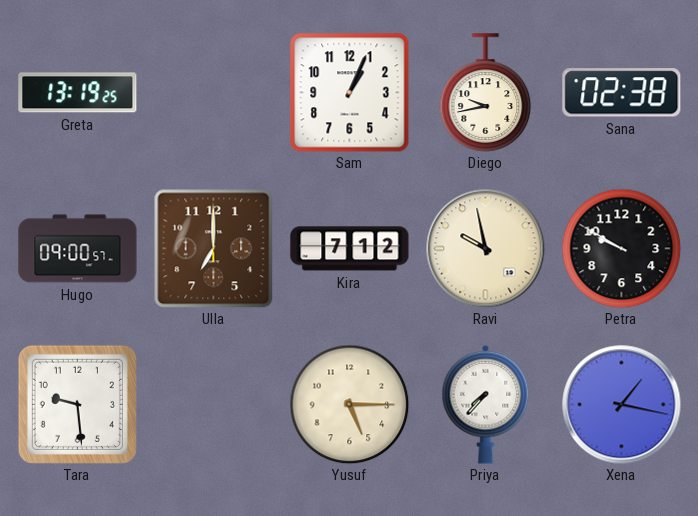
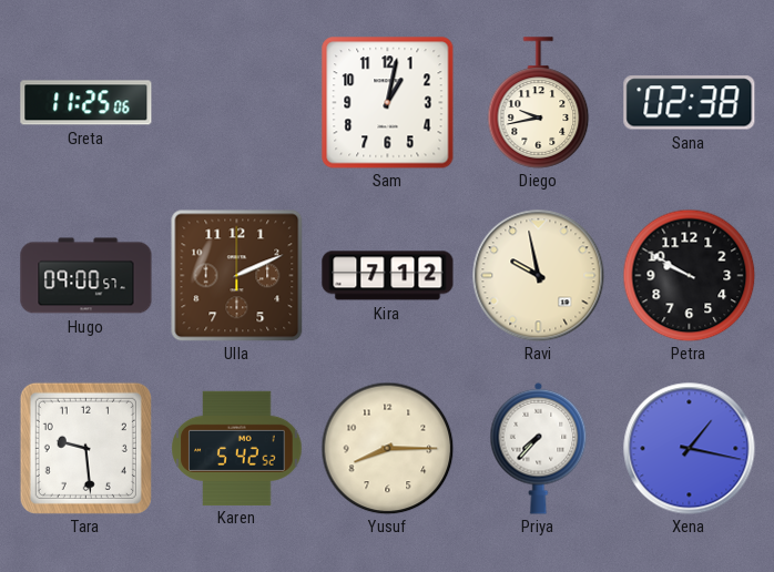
Greta: 13:19 -> 11:25
Sam: 1:04 -> 1:02
Ulla: 7:00 -> 2:11
Karen: none -> 5:42
Yusuf: 5:15 -> 8:15
